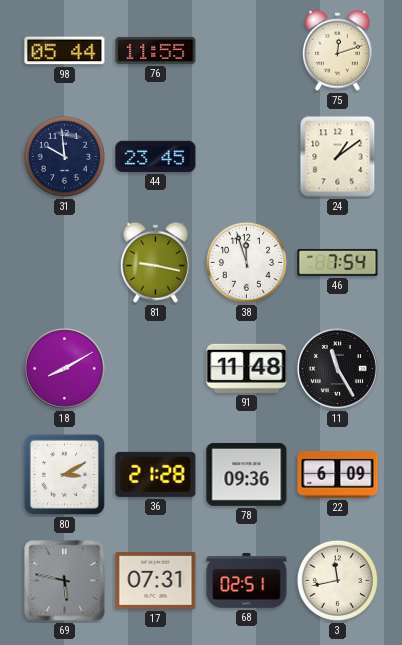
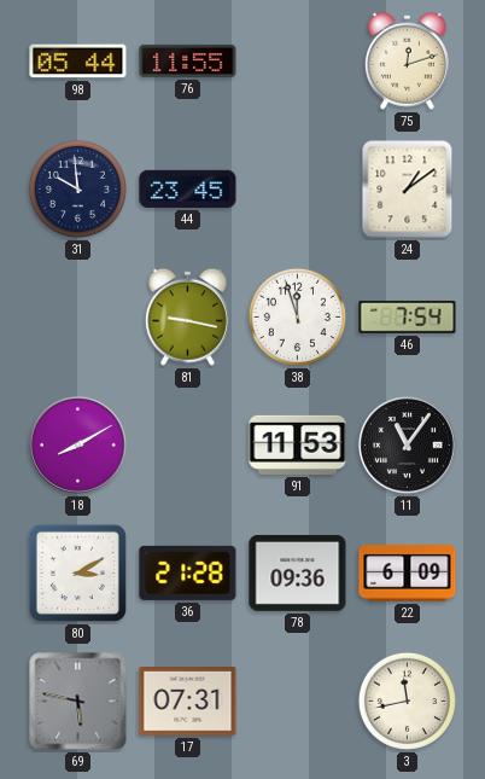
91: 11:48 -> 11:53
11: 11:25 -> 11:06
68: 02:51 -> none
